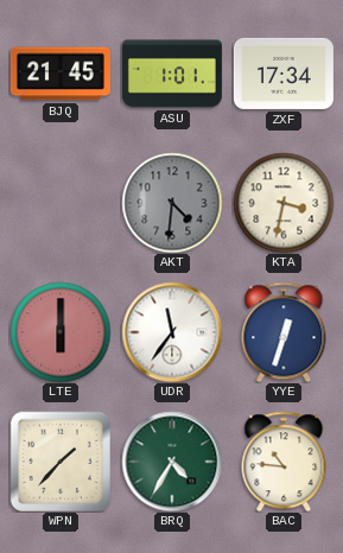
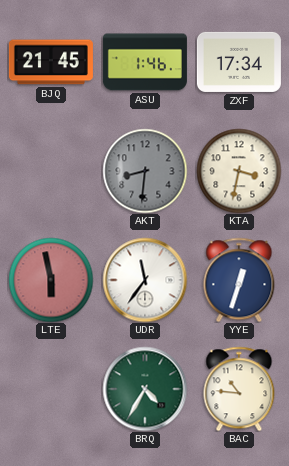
ASU: 1:01 -> 1:46
AKT: 4:31 -> 8:31
LTE: 6:00 -> 5:58
WPN: 1:37 -> none
